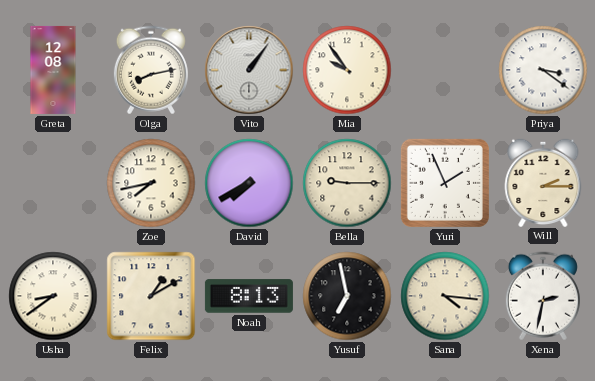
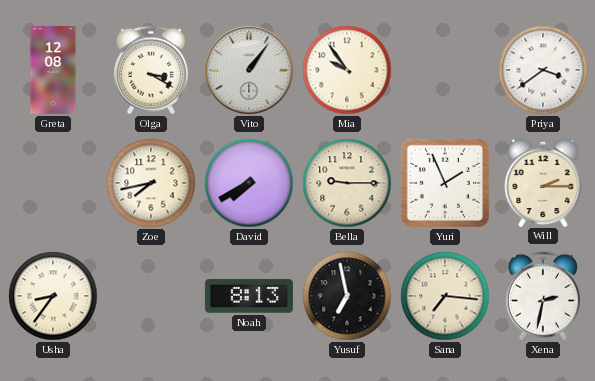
Olga: 8:13 -> 3:20
Priya: 3:21 -> 3:39
Usha: 8:39 -> 8:36
Felix: 1:10 -> none
Sana: 4:16 -> 7:16
